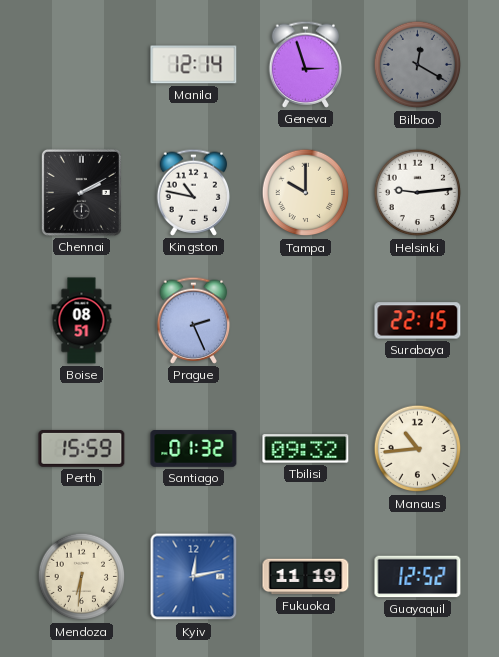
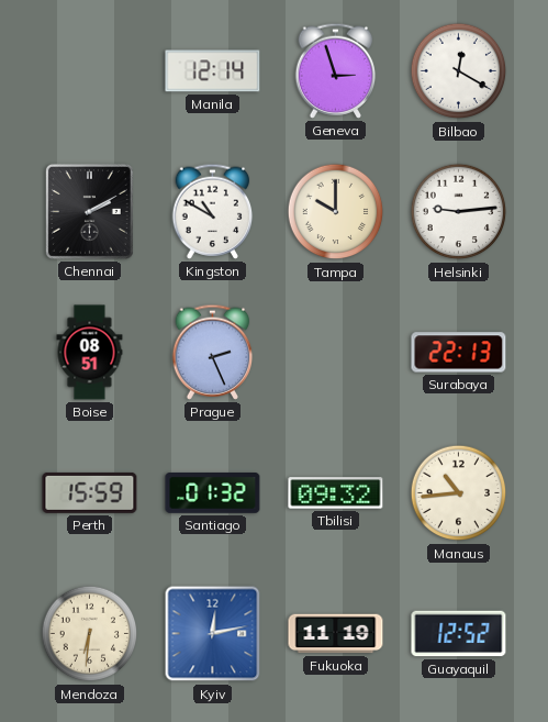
Bilbao dial: grey -> white
Kingston: 10:47 -> 10:50
Surabaya: 22:15 -> 22:13
